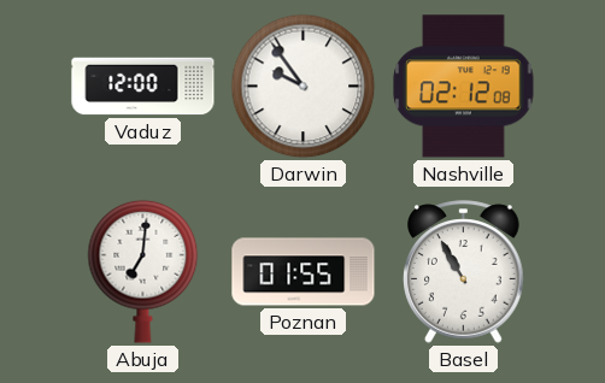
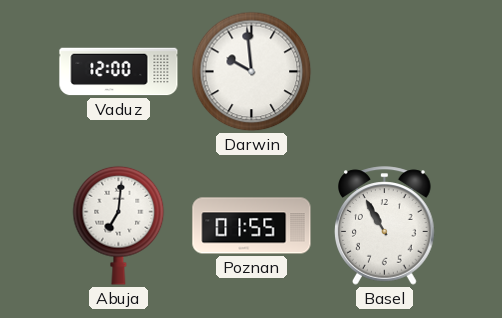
Darwin: 9:54 -> 9:59
Nashville: 02:12 -> none
